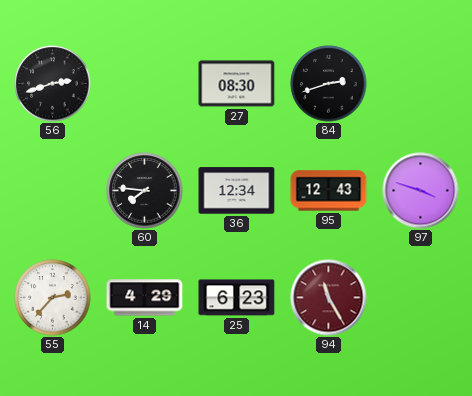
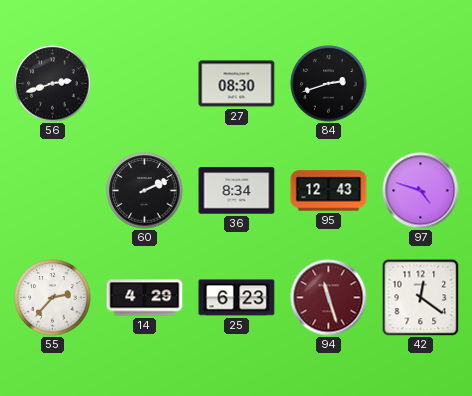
60: 7:46 -> 2:11
36: 12:34 -> 8:34
97: 3:48 -> 4:48
94: 11:25 -> 11:27
42: none -> 12:21
